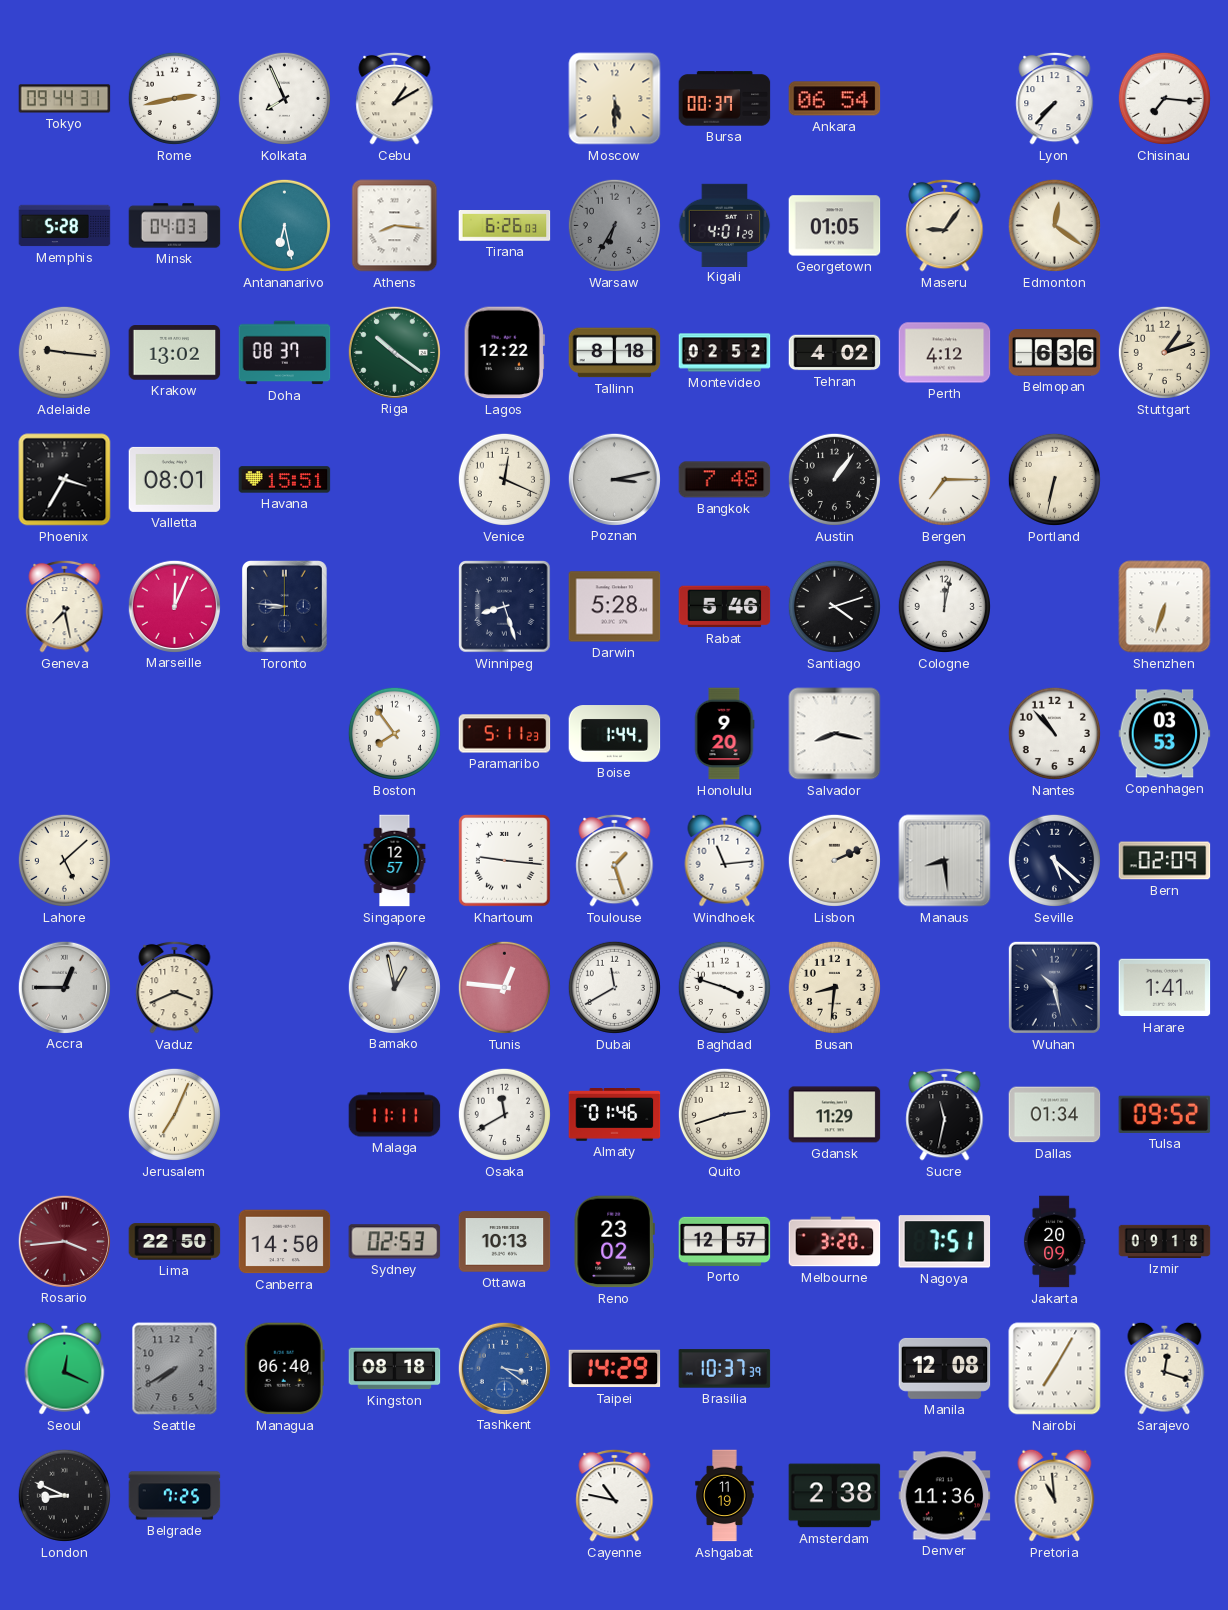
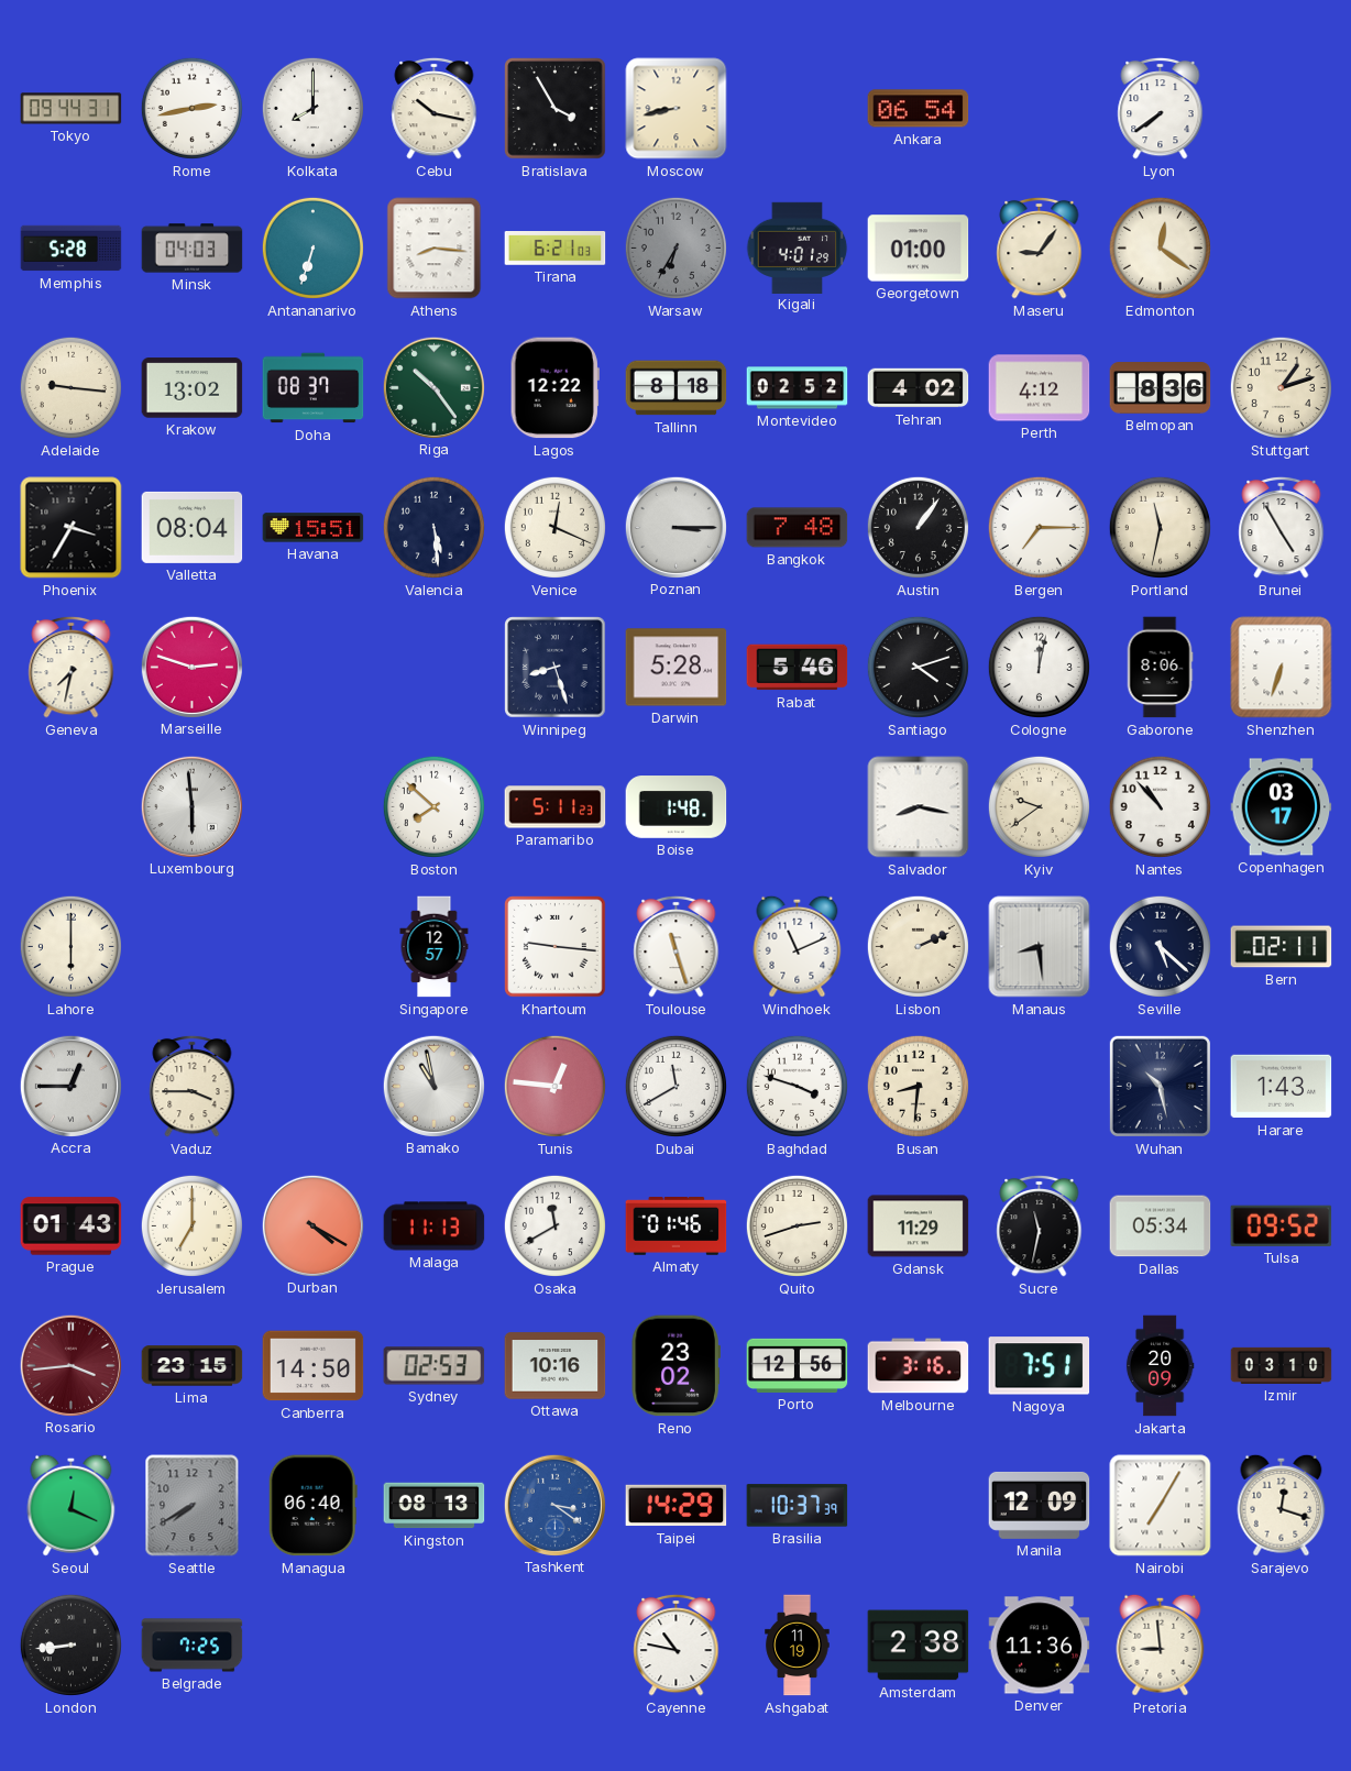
Kolkata: 7:56 -> 8:00
Cebu: 1:10 -> 10:17
Bratislava: none -> 3:55
Moscow: 5:30 -> 8:43
Bursa: 00:37 -> none
Lyon: 7:37 -> 7:39
Chisinau: 7:16 -> none
Antananarivo: 6:28 -> 6:33
Tirana: 6:26 -> 6:21
Georgetown: 01:05 -> 01:00
Riga: 10:21 -> 10:24
Belmopan: 6:36 -> 8:36
Valletta: 08:01 -> 08:04
Valencia: none -> 5:29
Poznan: 3:13 -> 3:15
Portland: 6:32 -> 11:32
Brunei: none -> 4:55
Geneva: 7:28 -> 7:32
Marseille: 12:04 -> 2:48
Toronto: 8:46 -> none
Gaborone: none -> 8:06
Luxembourg: none -> 5:59
Boston: 7:54 -> 7:52
Boise: 1:44 -> 1:48
Honolulu: 9:20 -> none
Kyiv: none -> 9:39
Copenhagen: 03:53 -> 03:17
Lahore: 5:08 -> 6:00
Toulouse: 1:27 -> 11:27
Windhoek: 11:14 -> 11:11
Bern: 02:09 -> 02:11
Vaduz: 3:41 -> 3:45
Bamako: 12:58 -> 10:58
Harare: 1:41 -> 1:43
Prague: none -> 01:43
Jerusalem: 7:04 -> 7:00
Durban: none -> 4:20
Malaga: 11:11 -> 11:13
Dallas: 01:34 -> 05:34
Lima: 22:50 -> 23:15
Ottawa: 10:13 -> 10:16
Porto: 12:57 -> 12:56
Melbourne: 3:20 -> 3:16
Izmir: 09:18 -> 03:10
Kingston: 08:18 -> 08:13
Manila: 12:08 -> 12:09
London: 8:49 -> 8:44
Pretoria: 10:59 -> 8:59
